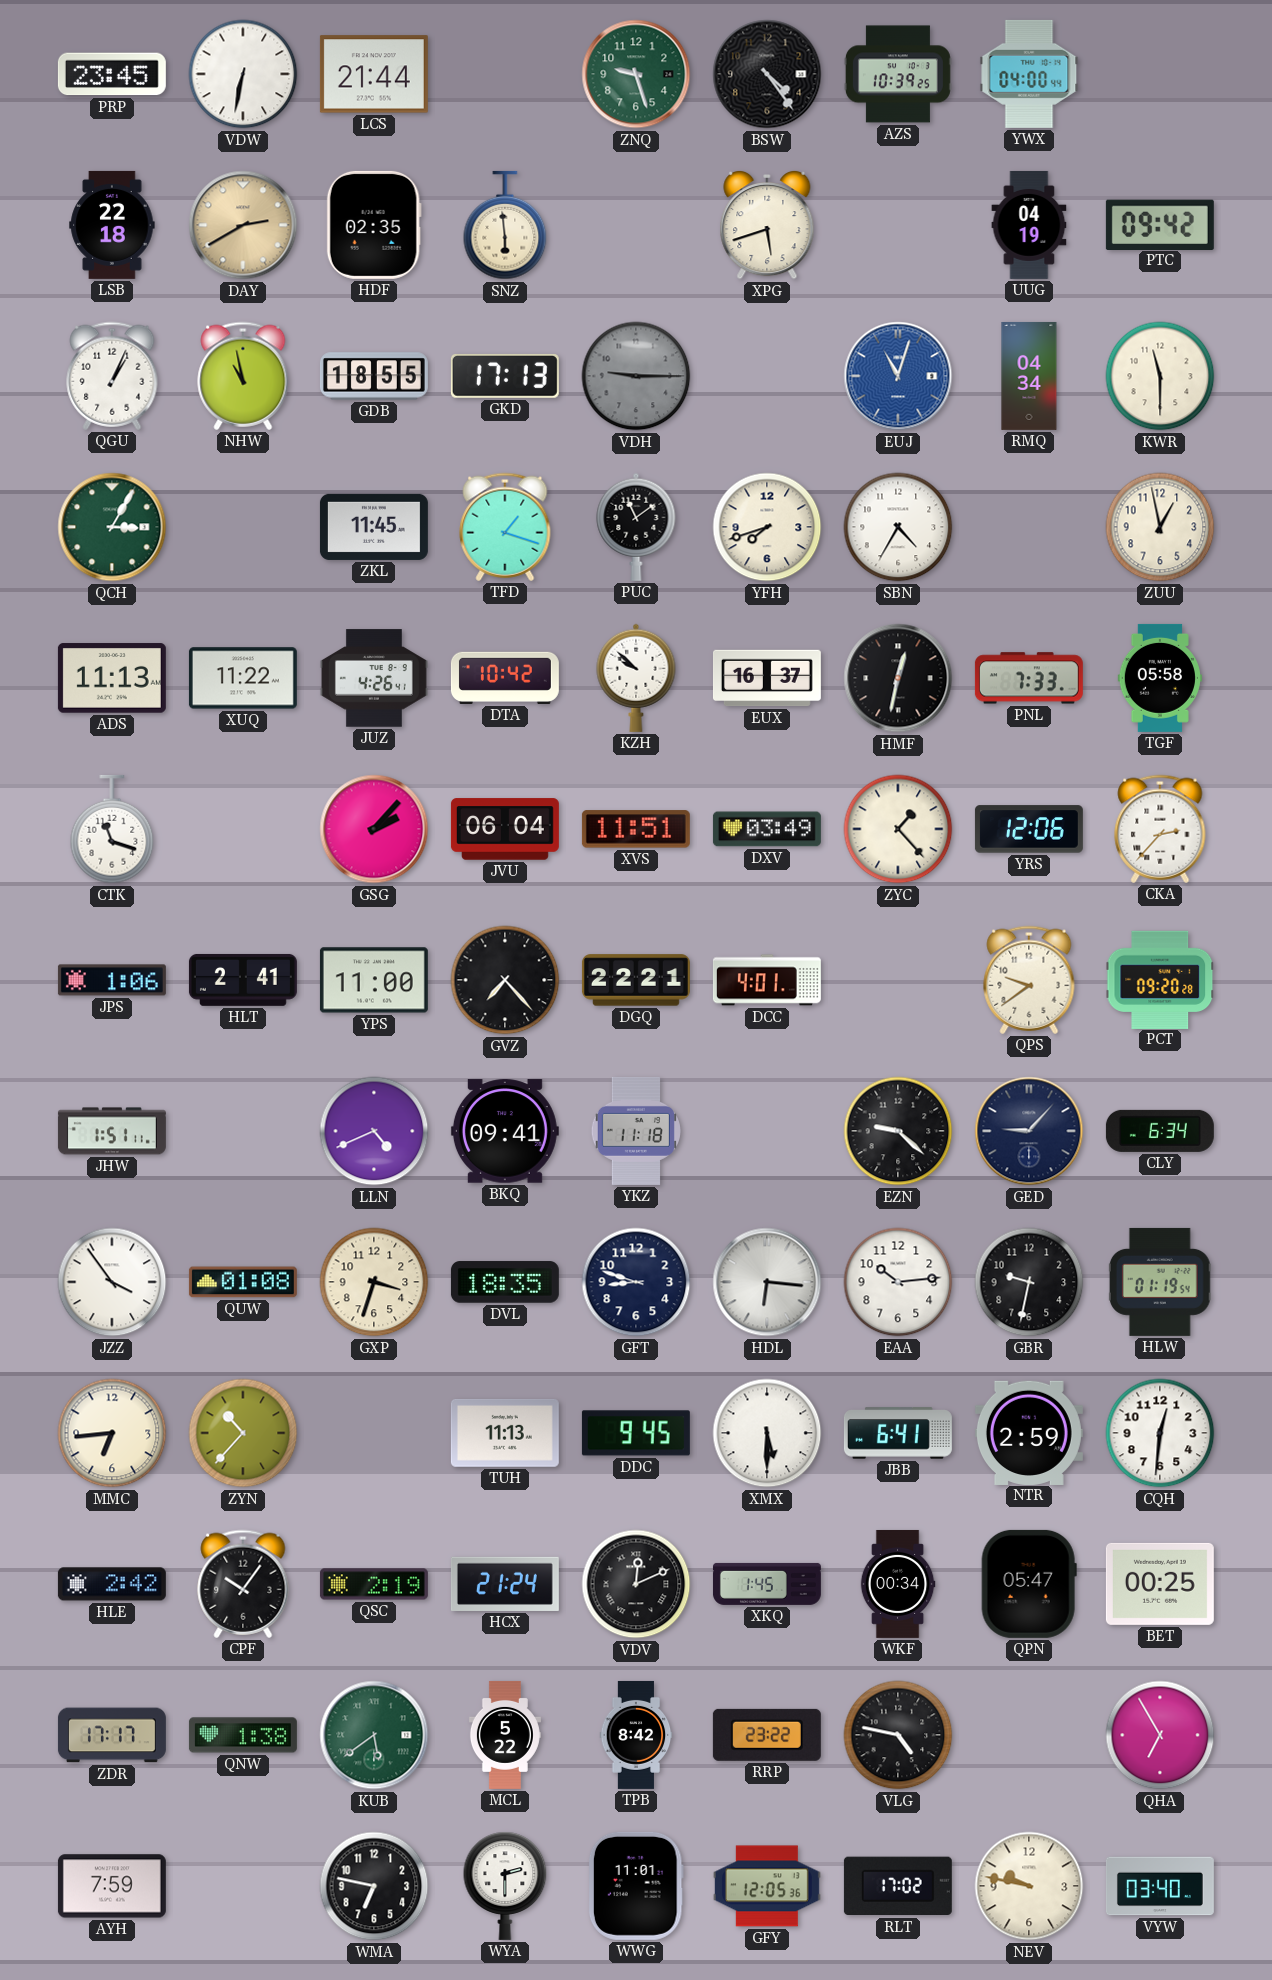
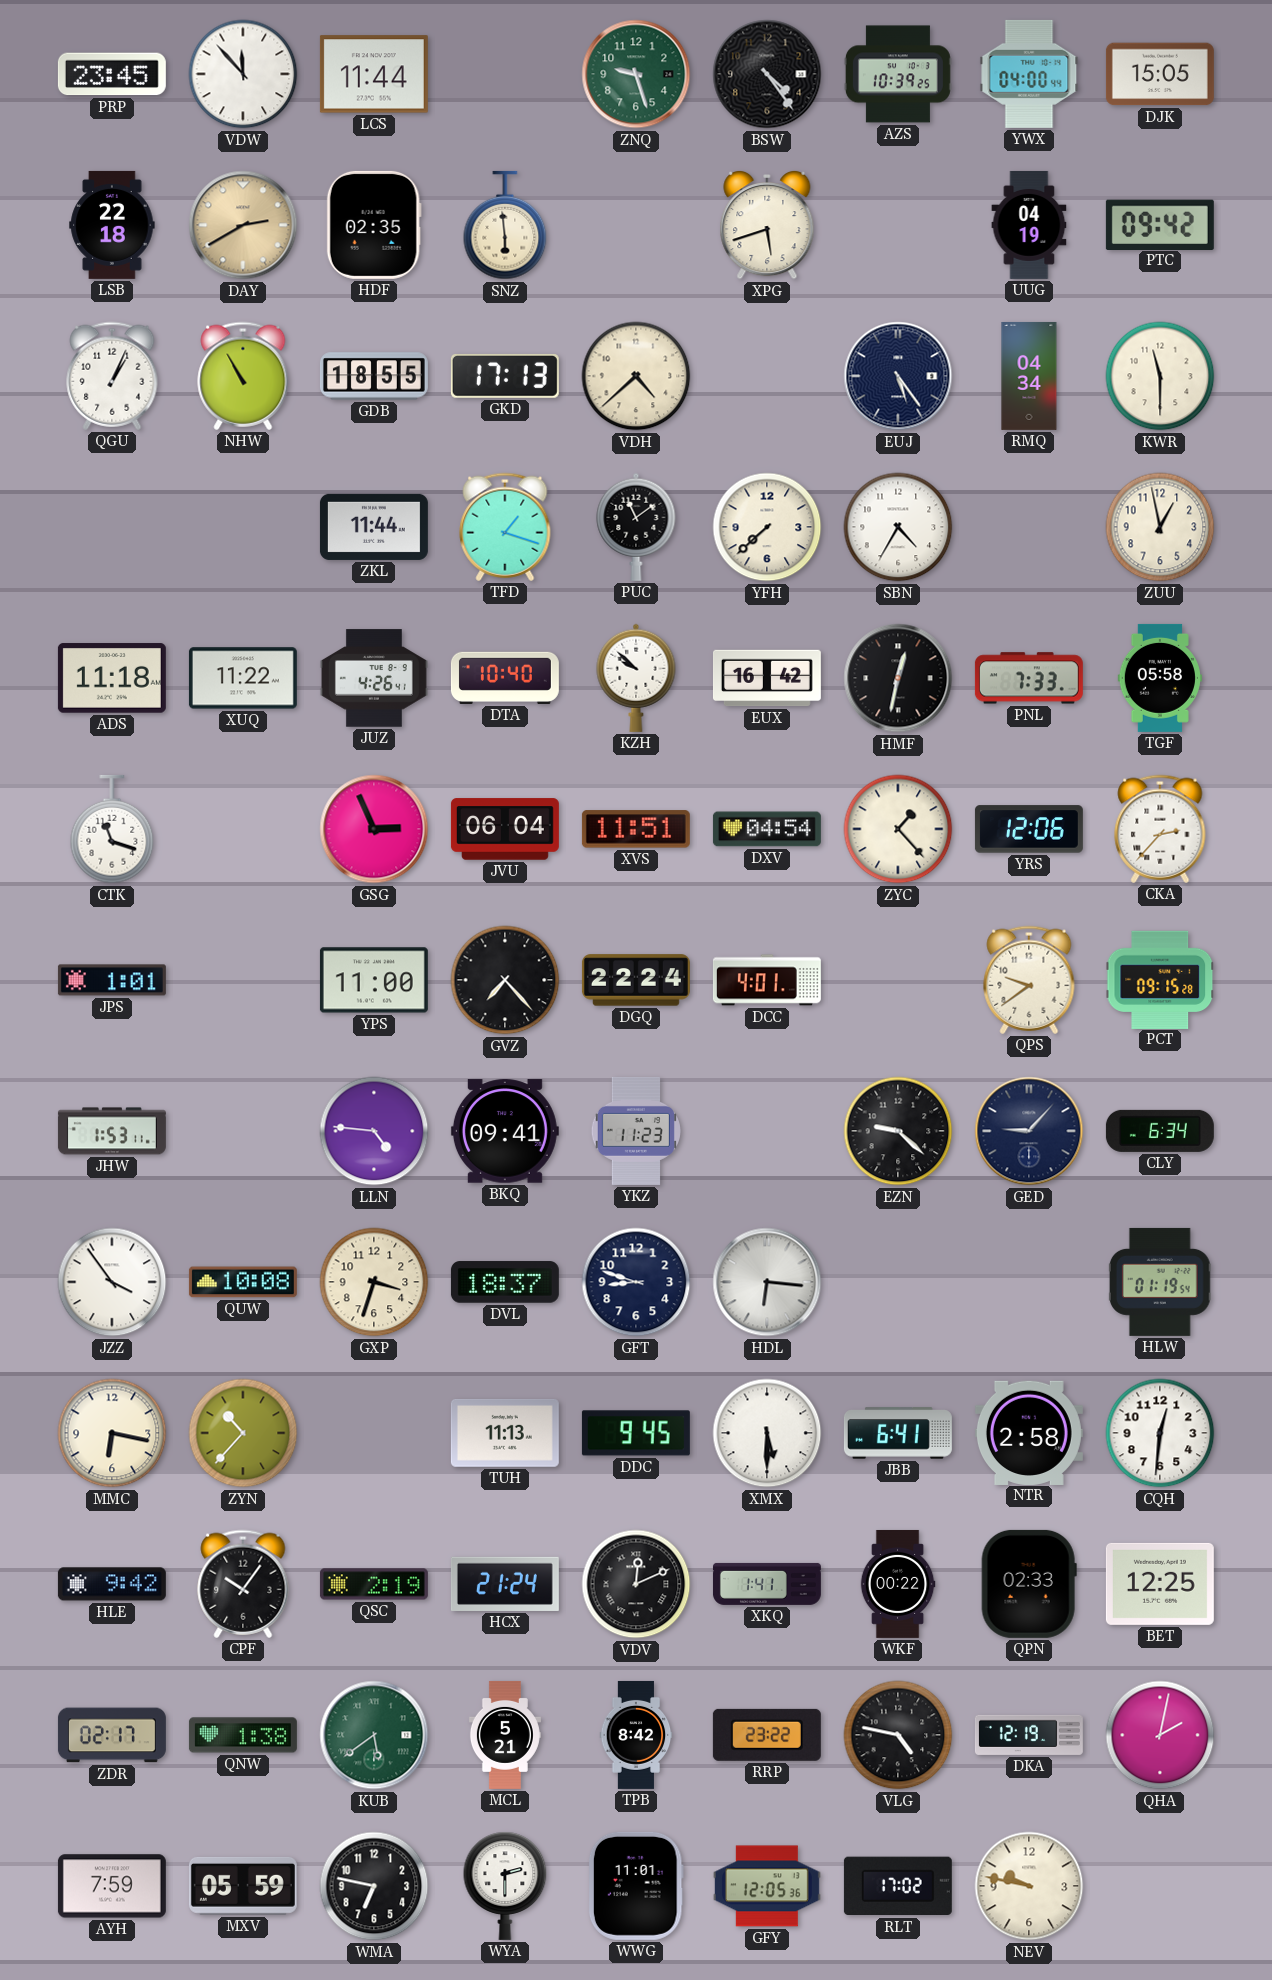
VDW: 6:32 -> 11:53
LCS: 21:44 -> 11:44
DJK: none -> 15:05
NHW: 10:58 -> 10:55
VDH: 9:15 -> 4:38
VDH dial: grey -> cream
EUJ: 11:03 -> 5:24
EUJ dial: blue -> navy
QCH: 3:05 -> none
ZKL: 11:45 -> 11:44
YFH: 7:42 -> 7:38
ADS: 11:13 -> 11:18
DTA: 10:42 -> 10:40
EUX: 16:37 -> 16:42
GSG: 2:07 -> 2:56
DXV: 03:49 -> 04:54
JPS: 1:06 -> 1:01
HLT: 2:41 -> none
DGQ: 22:21 -> 22:24
PCT: 09:20 -> 09:15
JHW: 1:51 -> 1:53
LLN: 4:41 -> 4:46
YKZ: 11:18 -> 11:23
QUW: 01:08 -> 10:08
DVL: 18:35 -> 18:37
EAA: 10:14 -> none
GBR: 9:32 -> none
MMC: 6:44 -> 6:17
NTR: 2:59 -> 2:58
HLE: 2:42 -> 9:42
XKQ: 1:45 -> 1:41
WKF: 00:34 -> 00:22
QPN: 05:47 -> 02:33
BET: 00:25 -> 12:25
ZDR: 17:17 -> 02:17
MCL: 5:22 -> 5:21
DKA: none -> 12:19
QHA: 6:55 -> 2:02
MXV: none -> 05:59
VYW: 03:40 -> none
